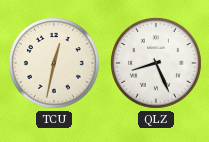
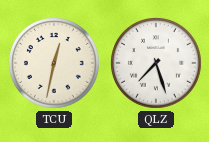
QLZ: 8:26 -> 7:27
